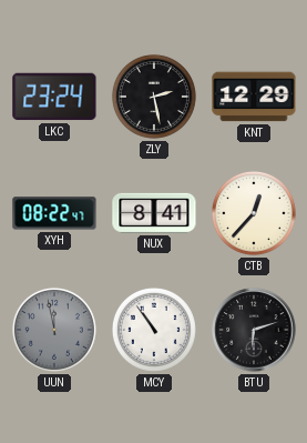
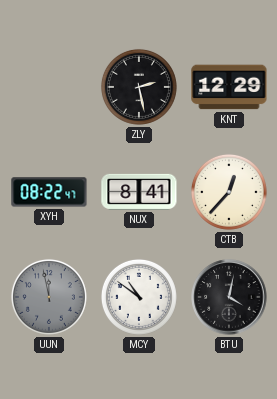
LKC: 23:24 -> none
MCY: 10:54 -> 10:51
BTU: 6:12 -> 4:02
